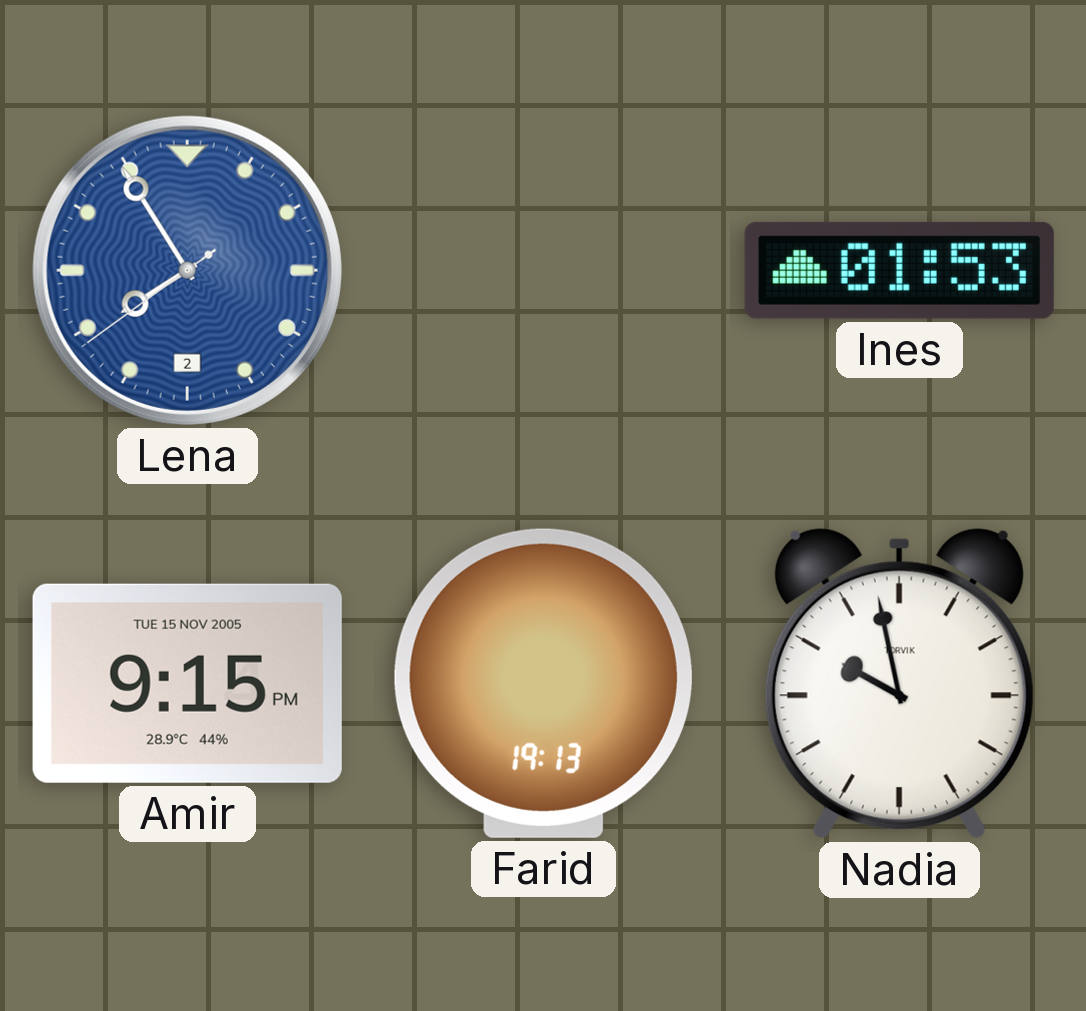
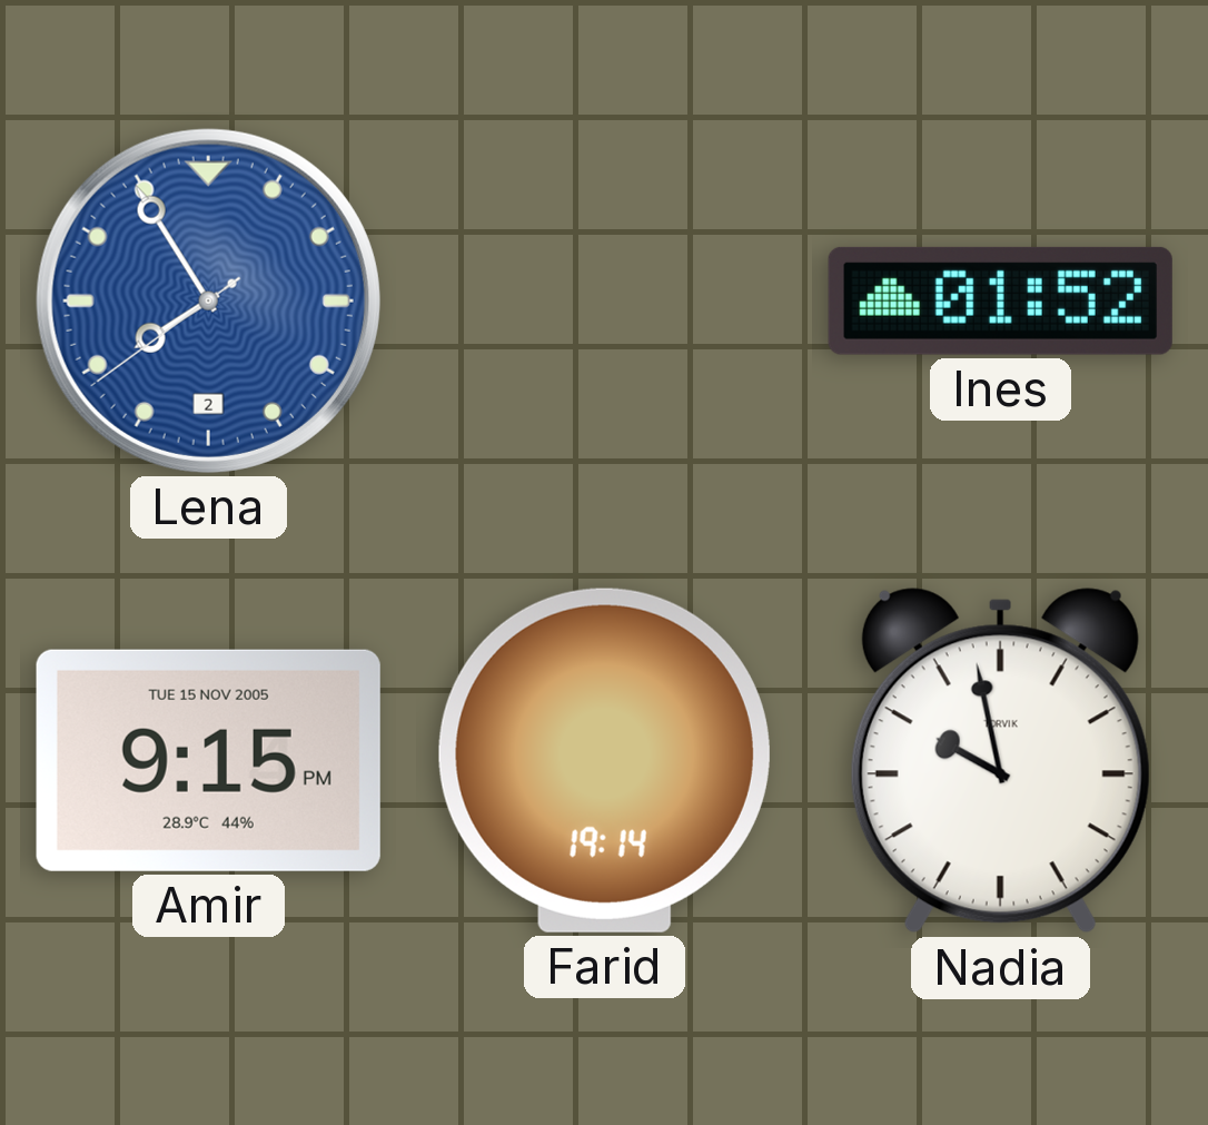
Ines: 01:53 -> 01:52
Farid: 19:13 -> 19:14
